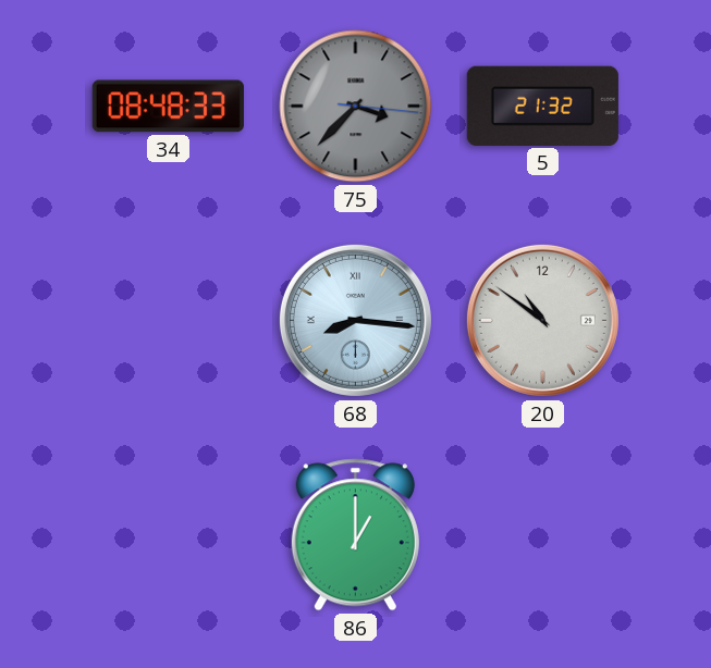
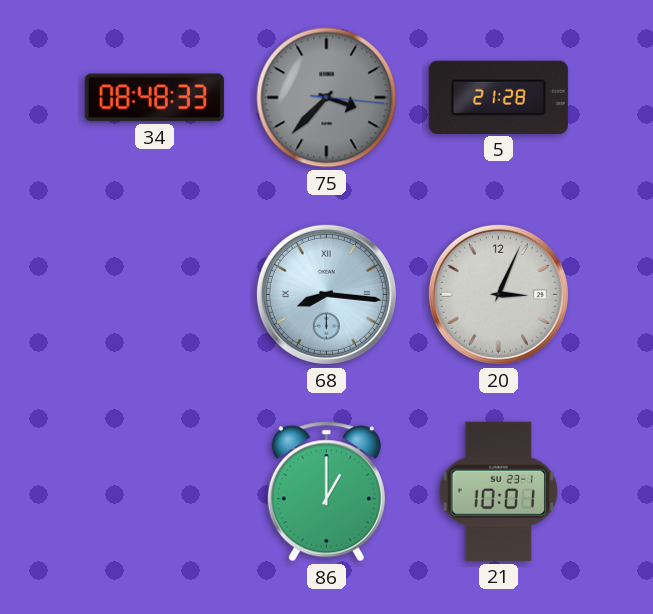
5: 21:32 -> 21:28
20: 10:51 -> 3:04
21: none -> 10:01
